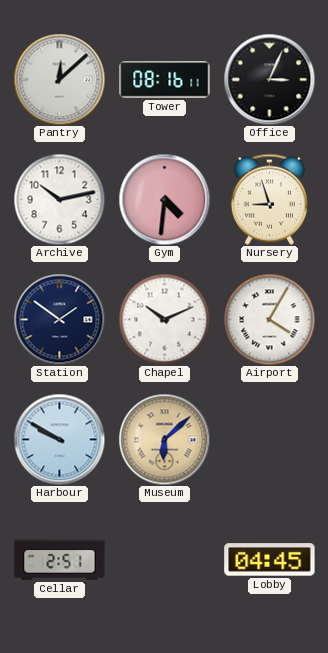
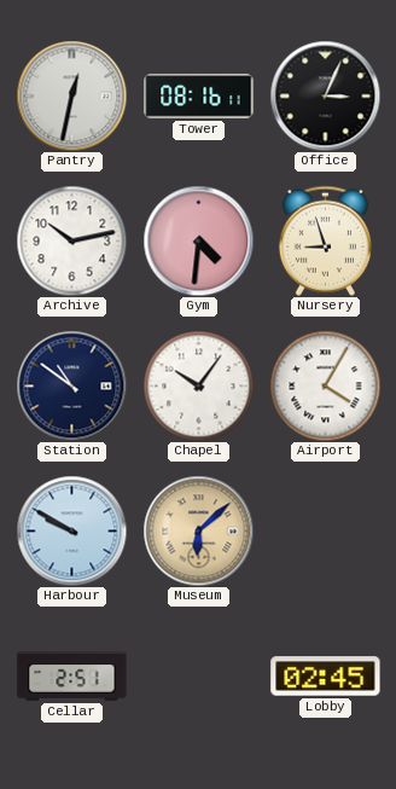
Pantry: 12:08 -> 12:32
Station: 1:51 -> 10:51
Chapel: 10:11 -> 10:06
Lobby: 04:45 -> 02:45
